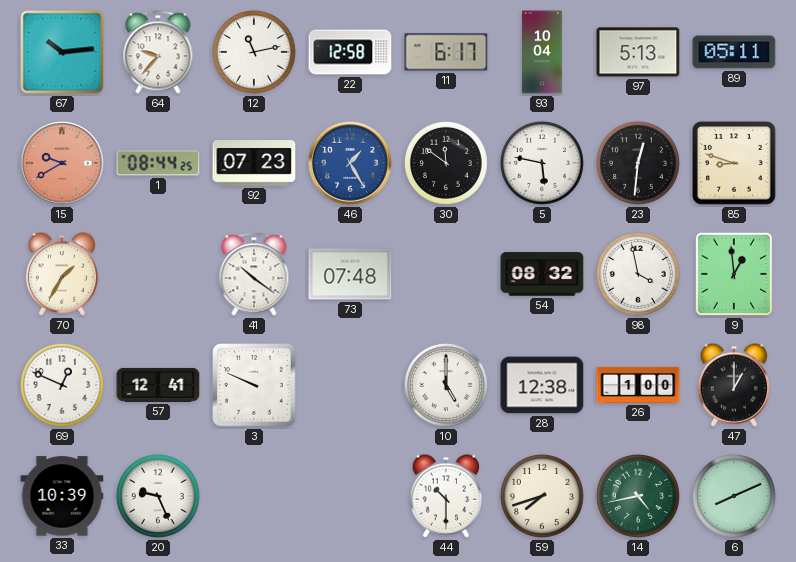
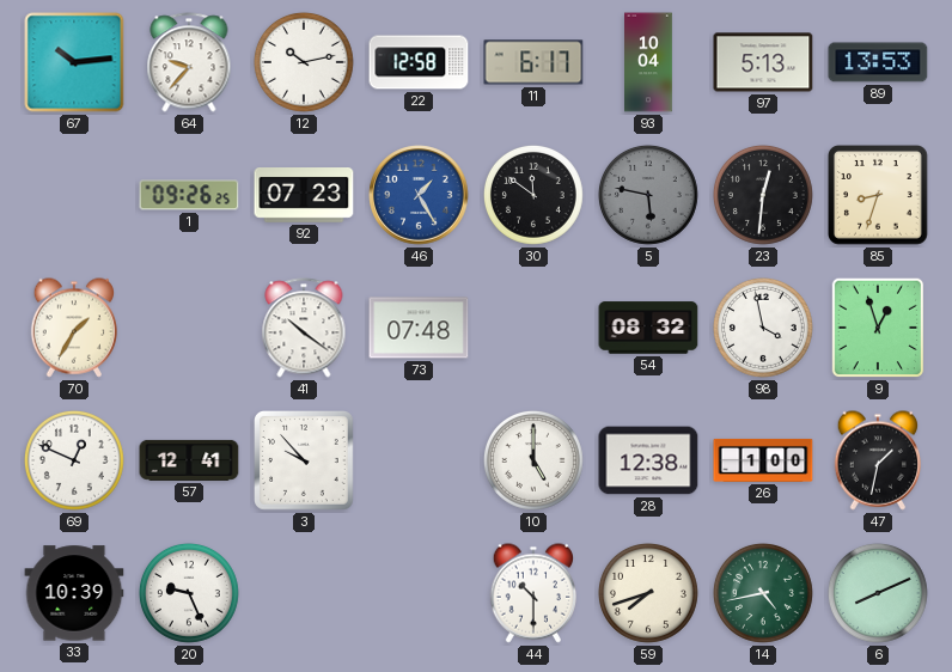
12: 11:13 -> 10:13
89: 05:11 -> 13:53
15: 9:40 -> none
1: 08:44 -> 09:26
5 dial: white -> grey
85: 8:48 -> 8:33
9: 12:59 -> 12:57
3: 9:49 -> 9:53
47: 1:00 -> 1:32
